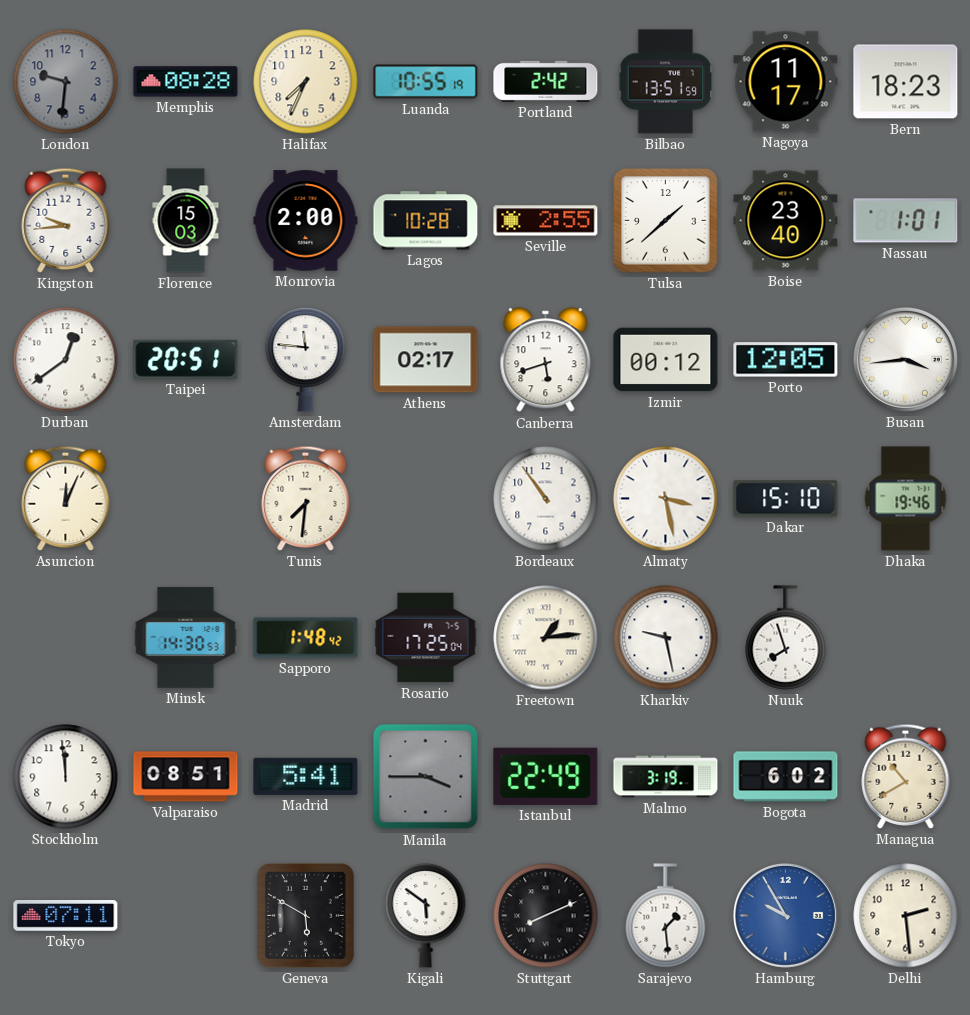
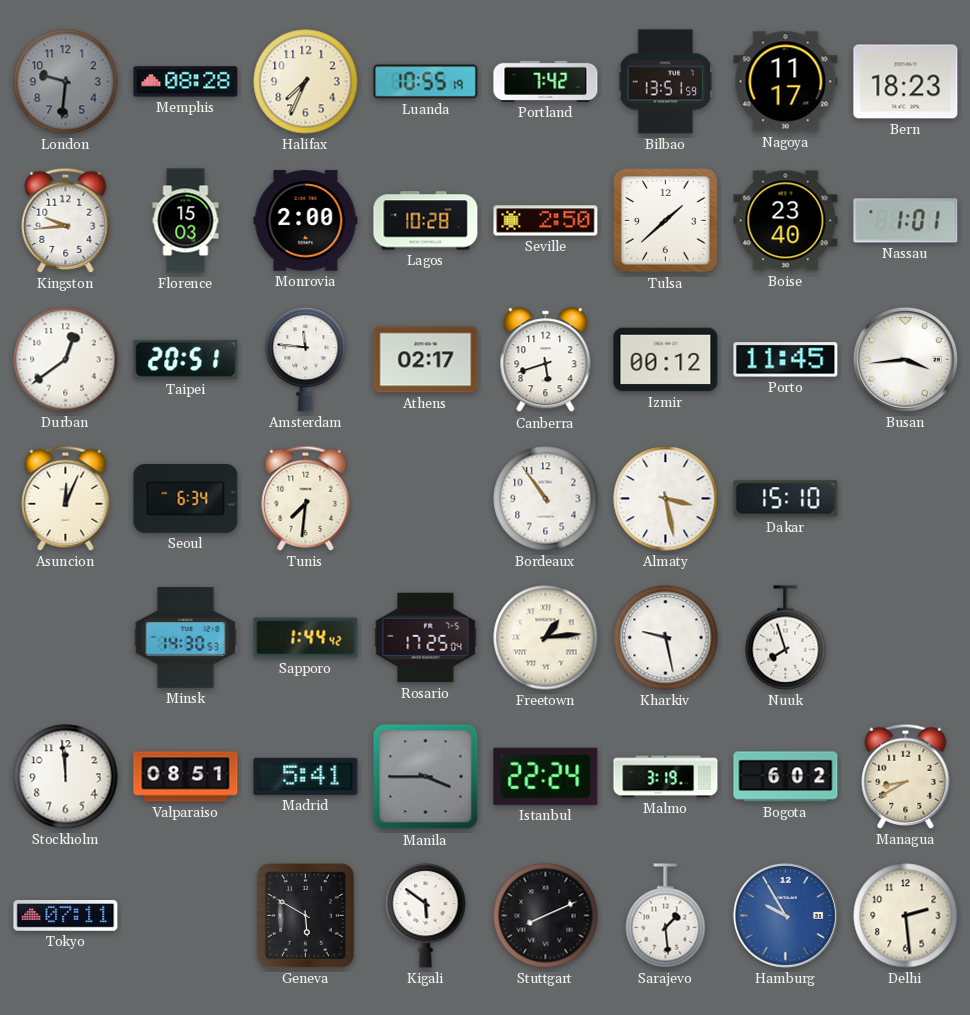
Portland: 2:42 -> 7:42
Seville: 2:55 -> 2:50
Porto: 12:05 -> 11:45
Seoul: none -> 6:34
Dhaka: 19:46 -> none
Sapporo: 1:48 -> 1:44
Istanbul: 22:49 -> 22:24
Managua: 10:40 -> 8:40
